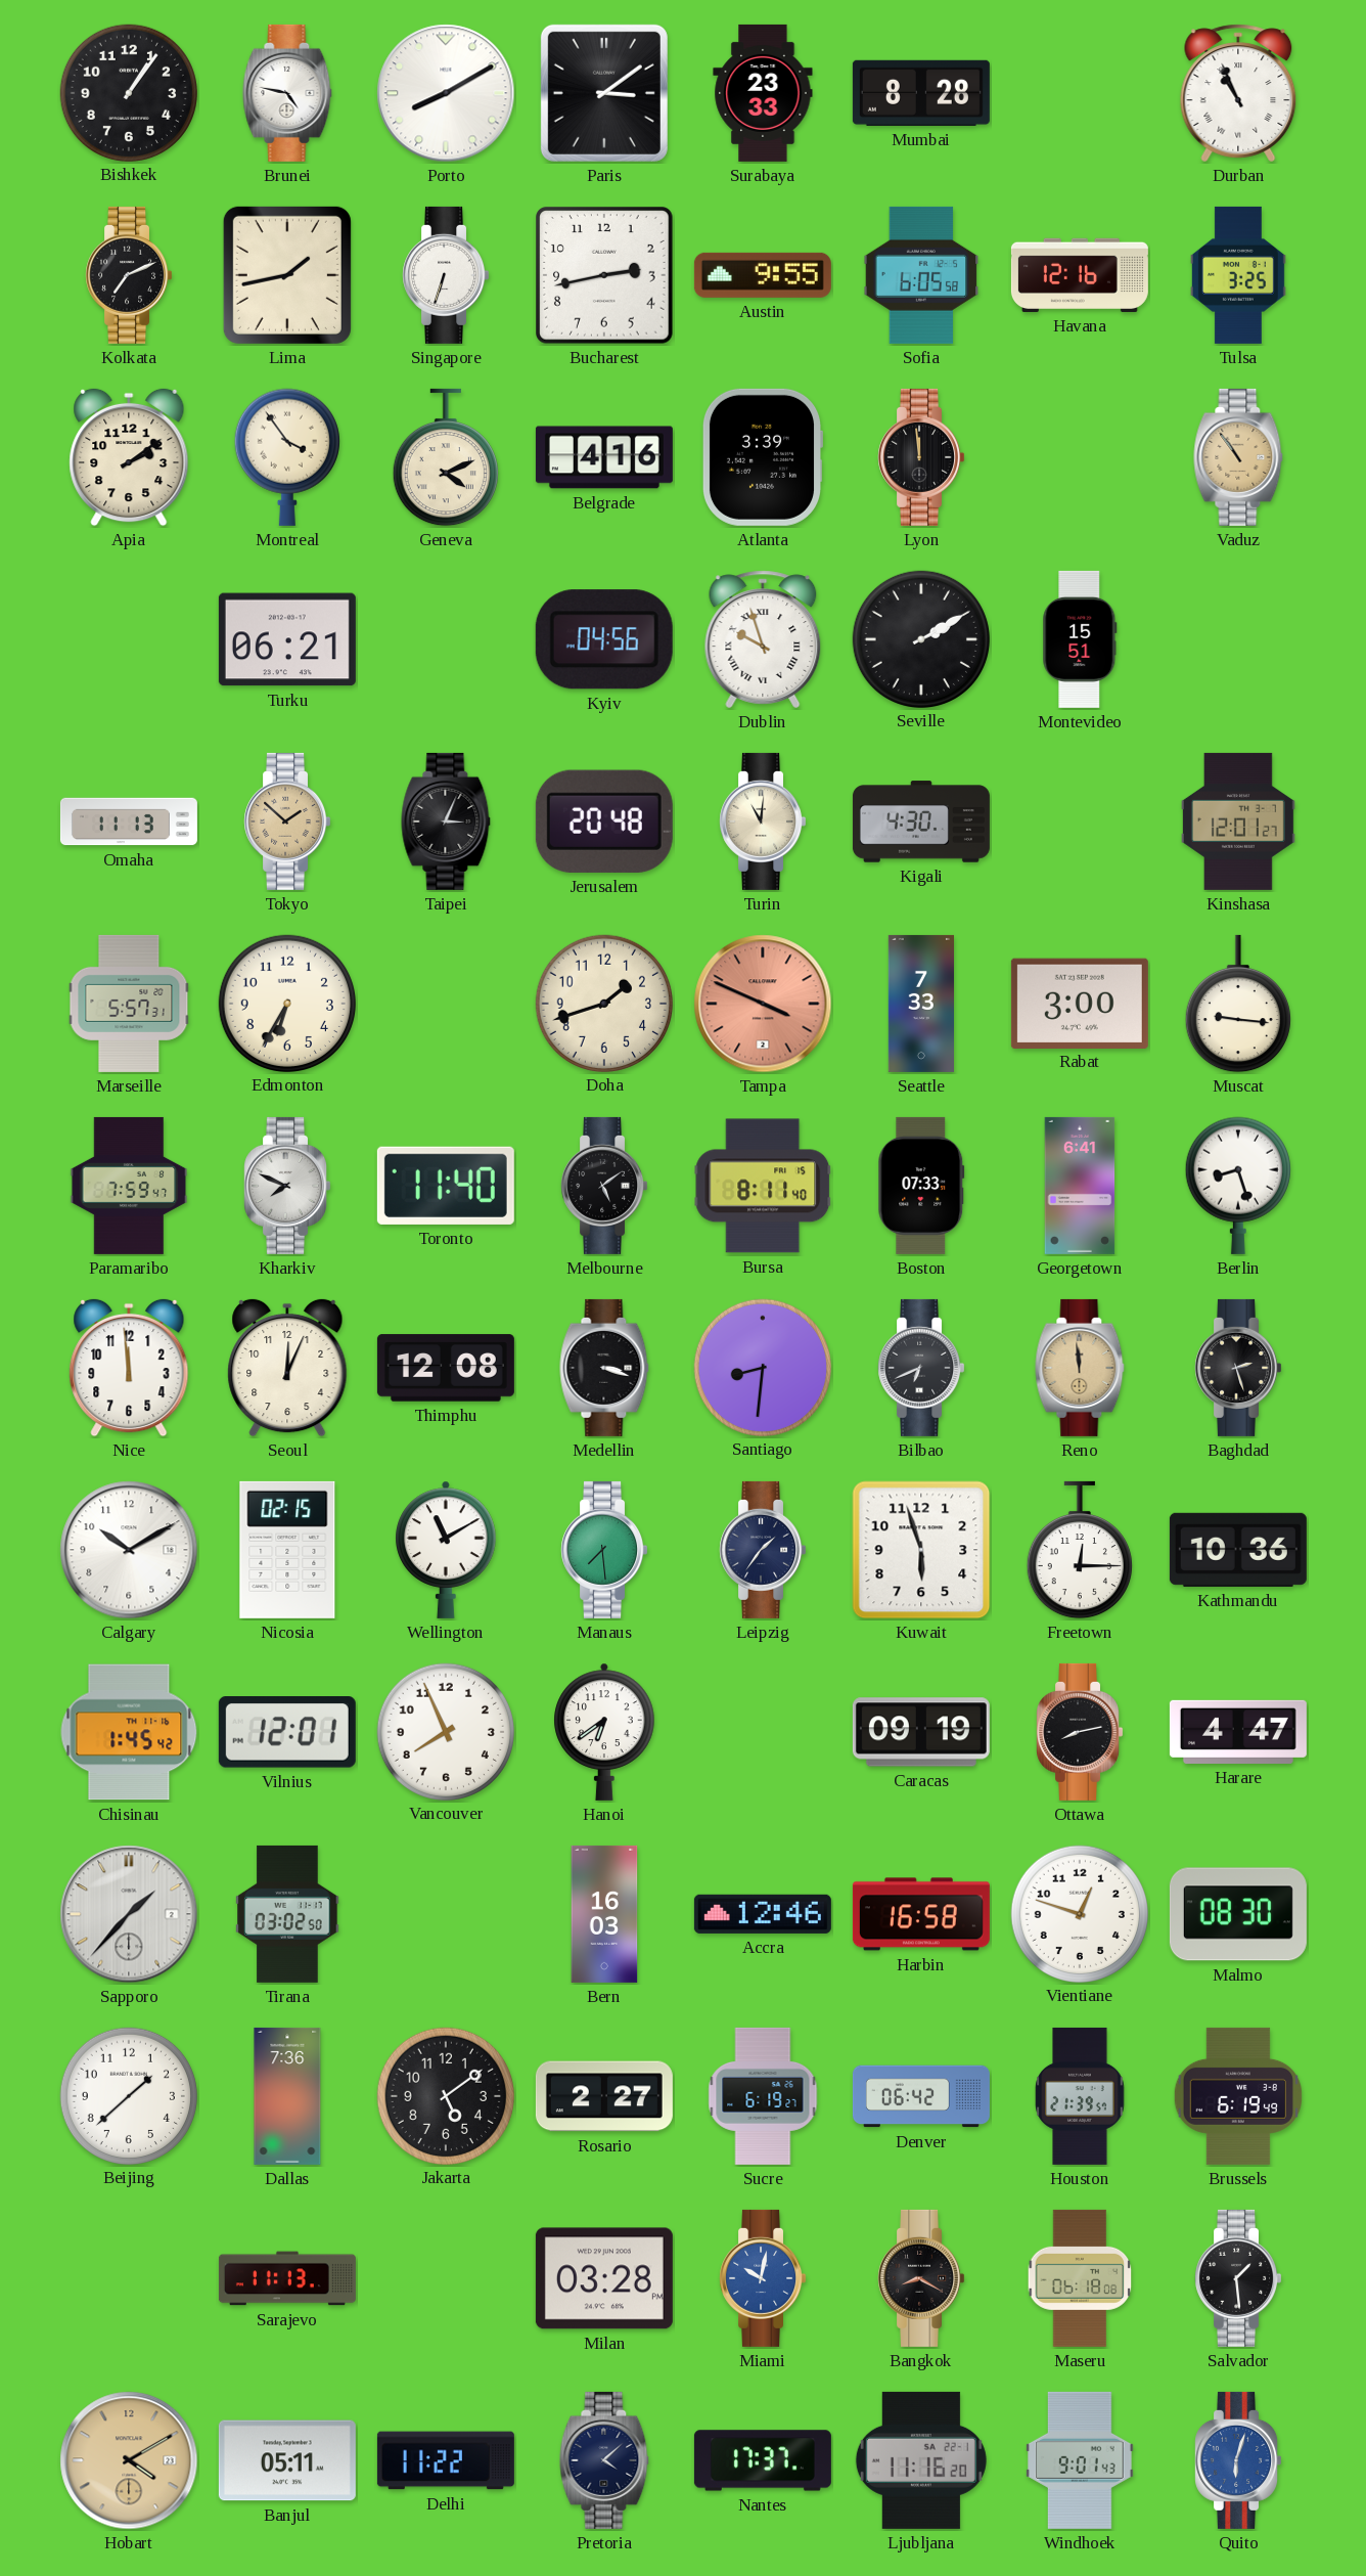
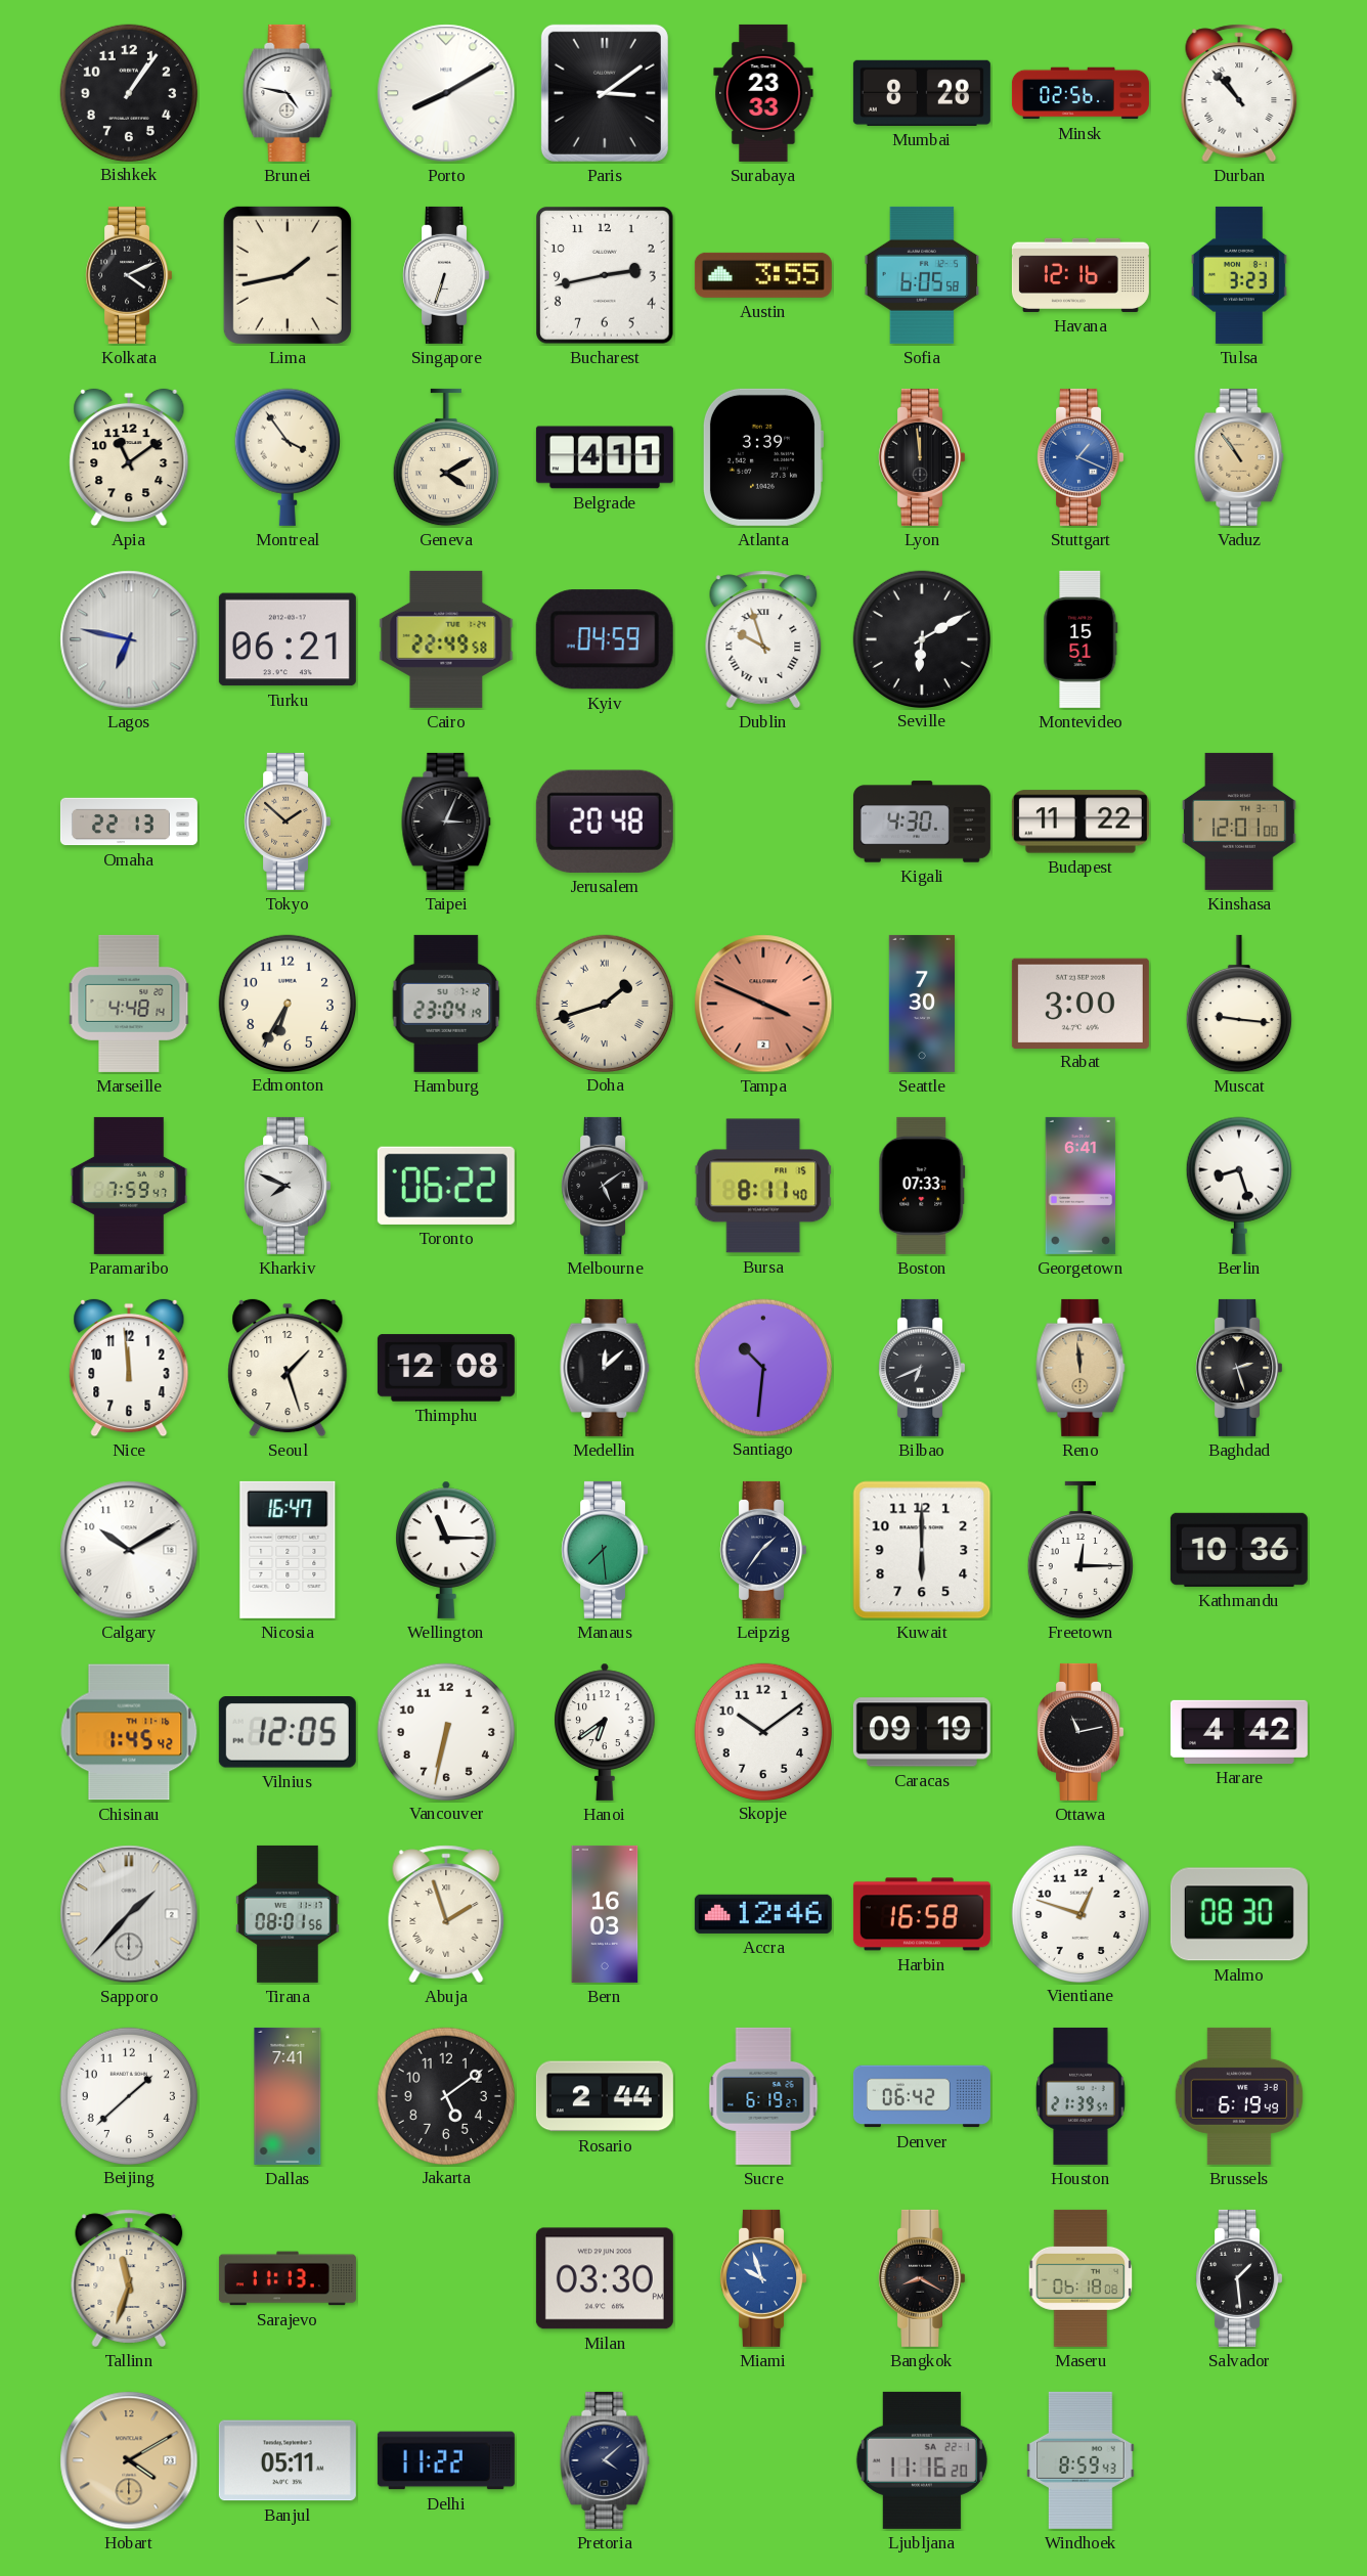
Minsk: none -> 02:56
Durban: 10:56 -> 10:53
Kolkata: 7:11 -> 4:11
Austin: 9:55 -> 3:55
Tulsa: 3:25 -> 3:23
Apia: 2:09 -> 11:09
Geneva: 4:11 -> 4:10
Belgrade: 4:16 -> 4:11
Stuttgart: none -> 1:19
Lagos: none -> 6:47
Cairo: none -> 22:49
Kyiv: 04:56 -> 04:59
Seville: 2:10 -> 6:10
Omaha: 11:13 -> 22:13
Turin: 11:01 -> none
Budapest: none -> 11:22
Kinshasa: 12:01:27 -> 12:01:00
Marseille: 5:57 -> 4:48
Hamburg: none -> 23:04
Doha numerals: Arabic -> Roman
Seattle: 7:33 -> 7:30
Toronto: 11:40 -> 06:22
Seoul: 12:04 -> 1:27
Medellin: 3:18 -> 12:08
Santiago: 8:31 -> 10:31
Nicosia: 02:15 -> 16:47
Wellington: 11:10 -> 11:15
Kuwait: 5:57 -> 6:00
Vilnius: 12:01 -> 12:05
Vancouver: 7:56 -> 6:32
Skopje: none -> 10:09
Ottawa: 8:13 -> 11:13
Harare: 4:47 -> 4:42
Tirana: 03:02 -> 08:01
Abuja: none -> 1:57
Dallas: 7:36 -> 7:41
Rosario: 2:27 -> 2:44
Tallinn: none -> 11:33
Milan: 03:28 -> 03:30
Miami: 10:02 -> 9:57
Nantes: 17:37 -> none
Windhoek: 9:01 -> 8:59
Quito: 6:03 -> none
